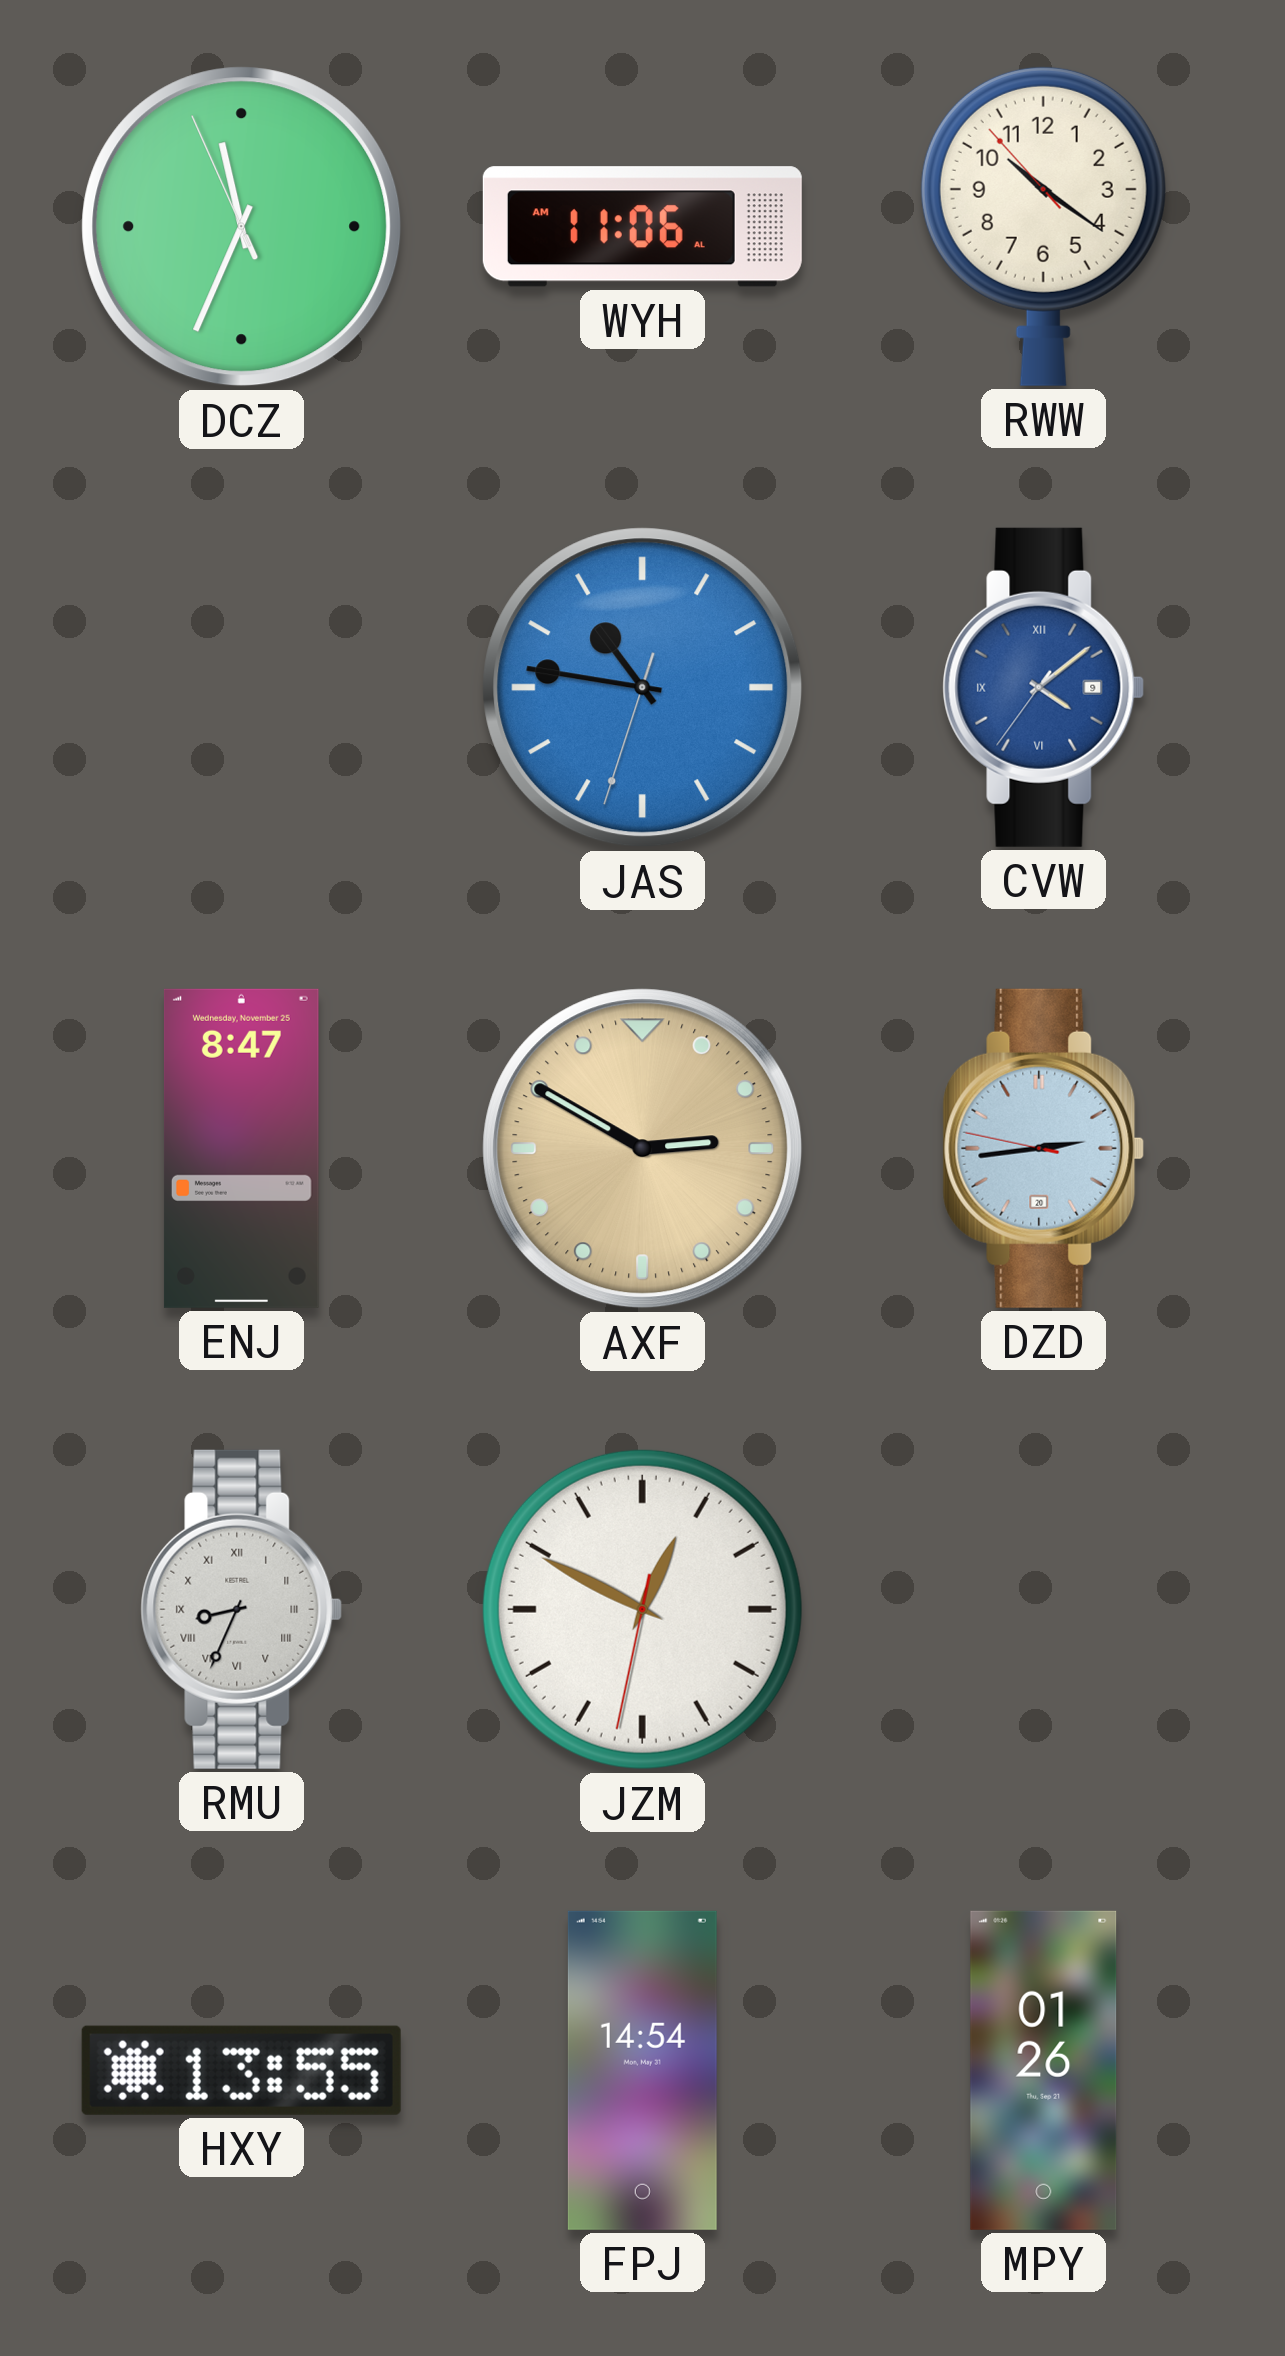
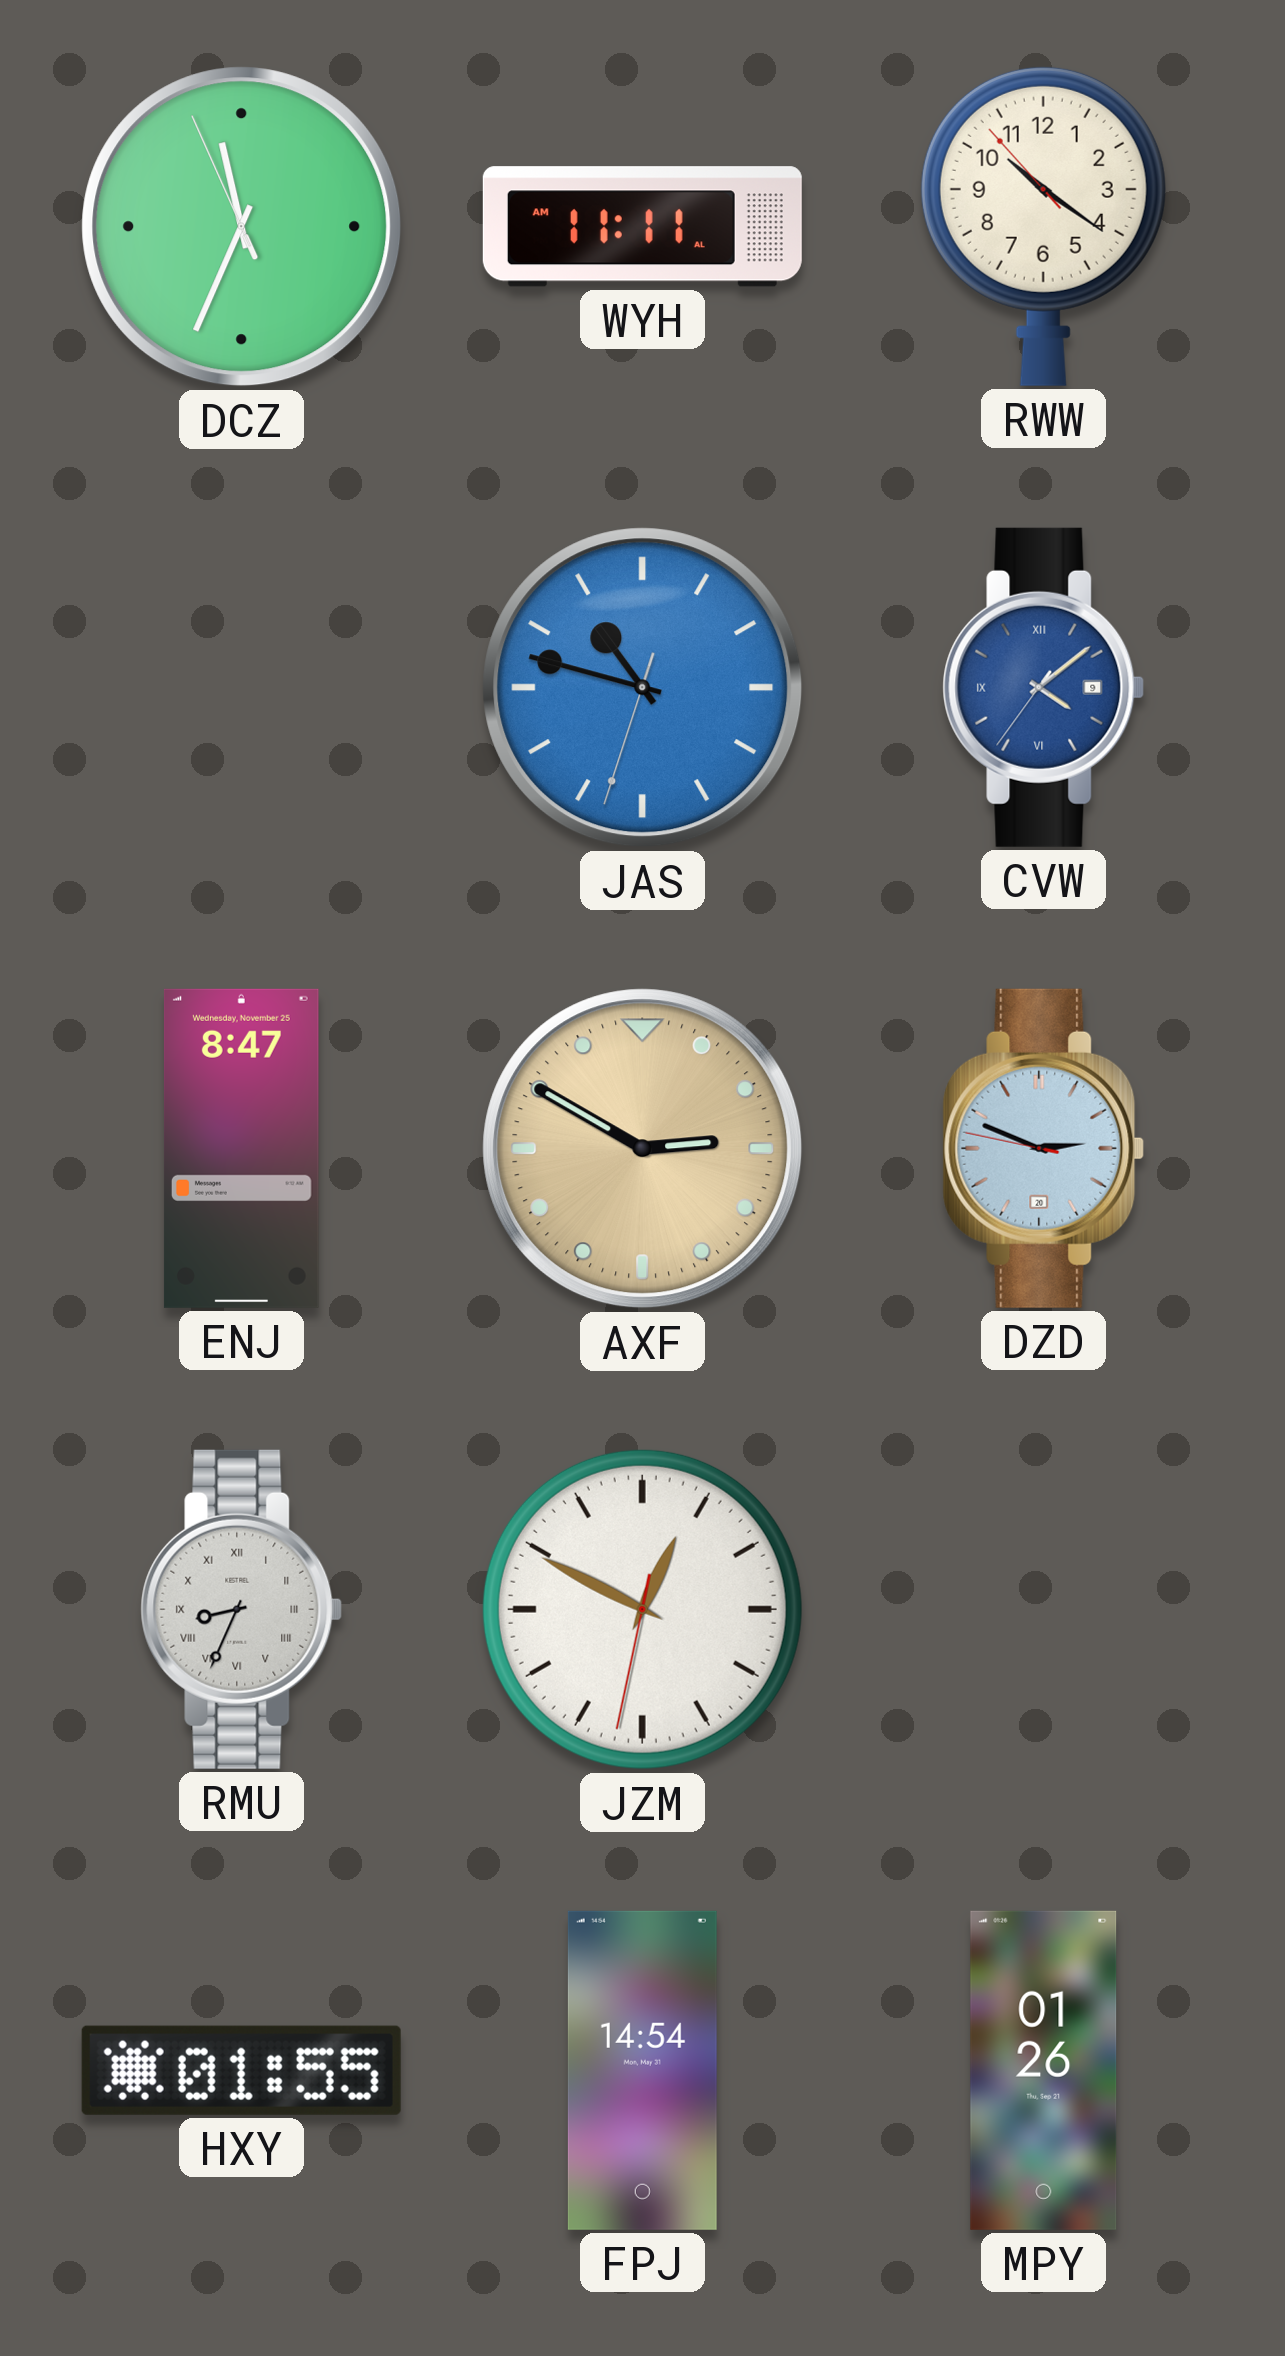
WYH: 11:06 -> 11:11
JAS: 10:46 -> 10:47
DZD: 2:43 -> 2:48
HXY: 13:55 -> 01:55
